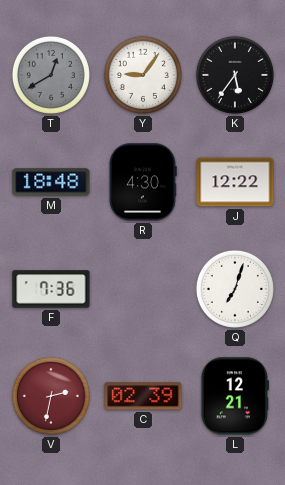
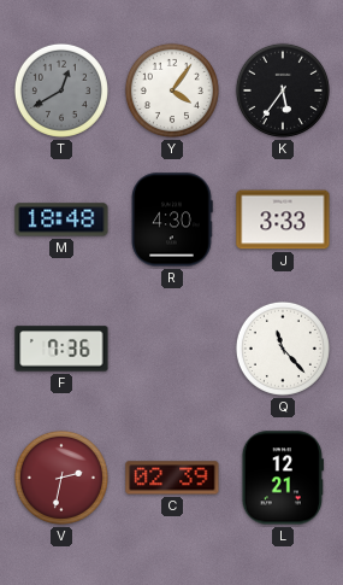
Y: 9:06 -> 4:06
J: 12:22 -> 3:33
Q: 7:03 -> 11:23
